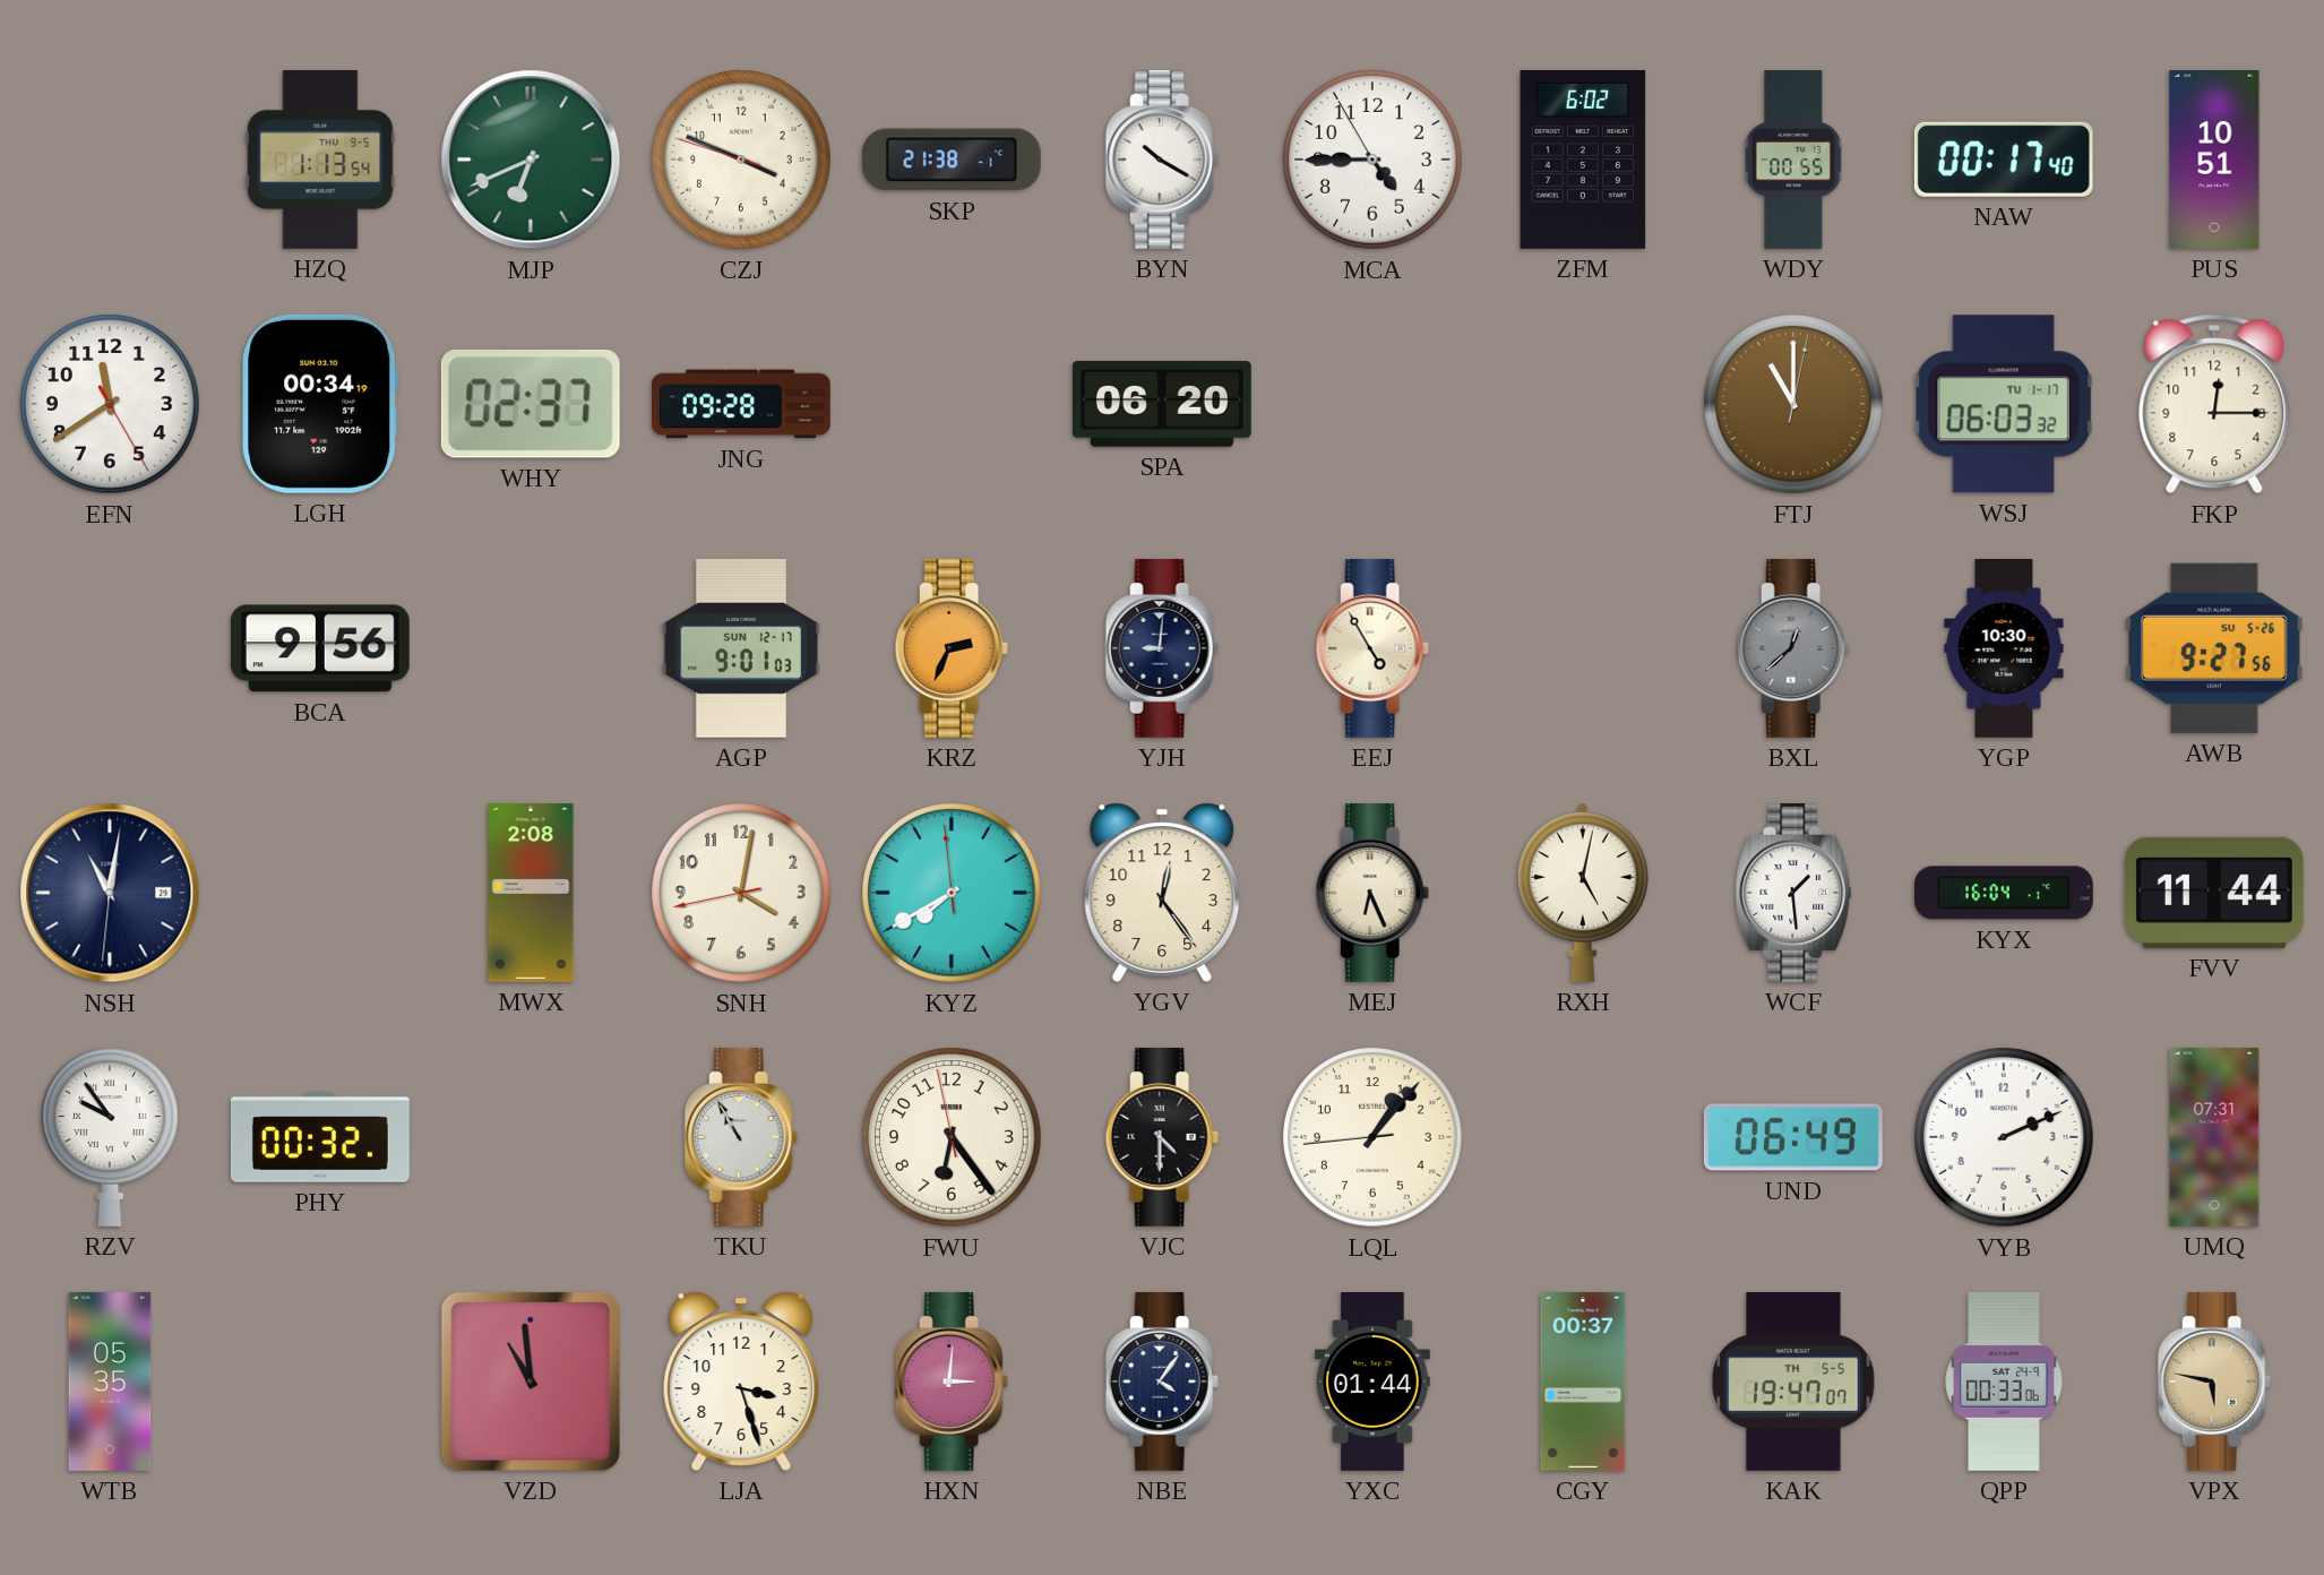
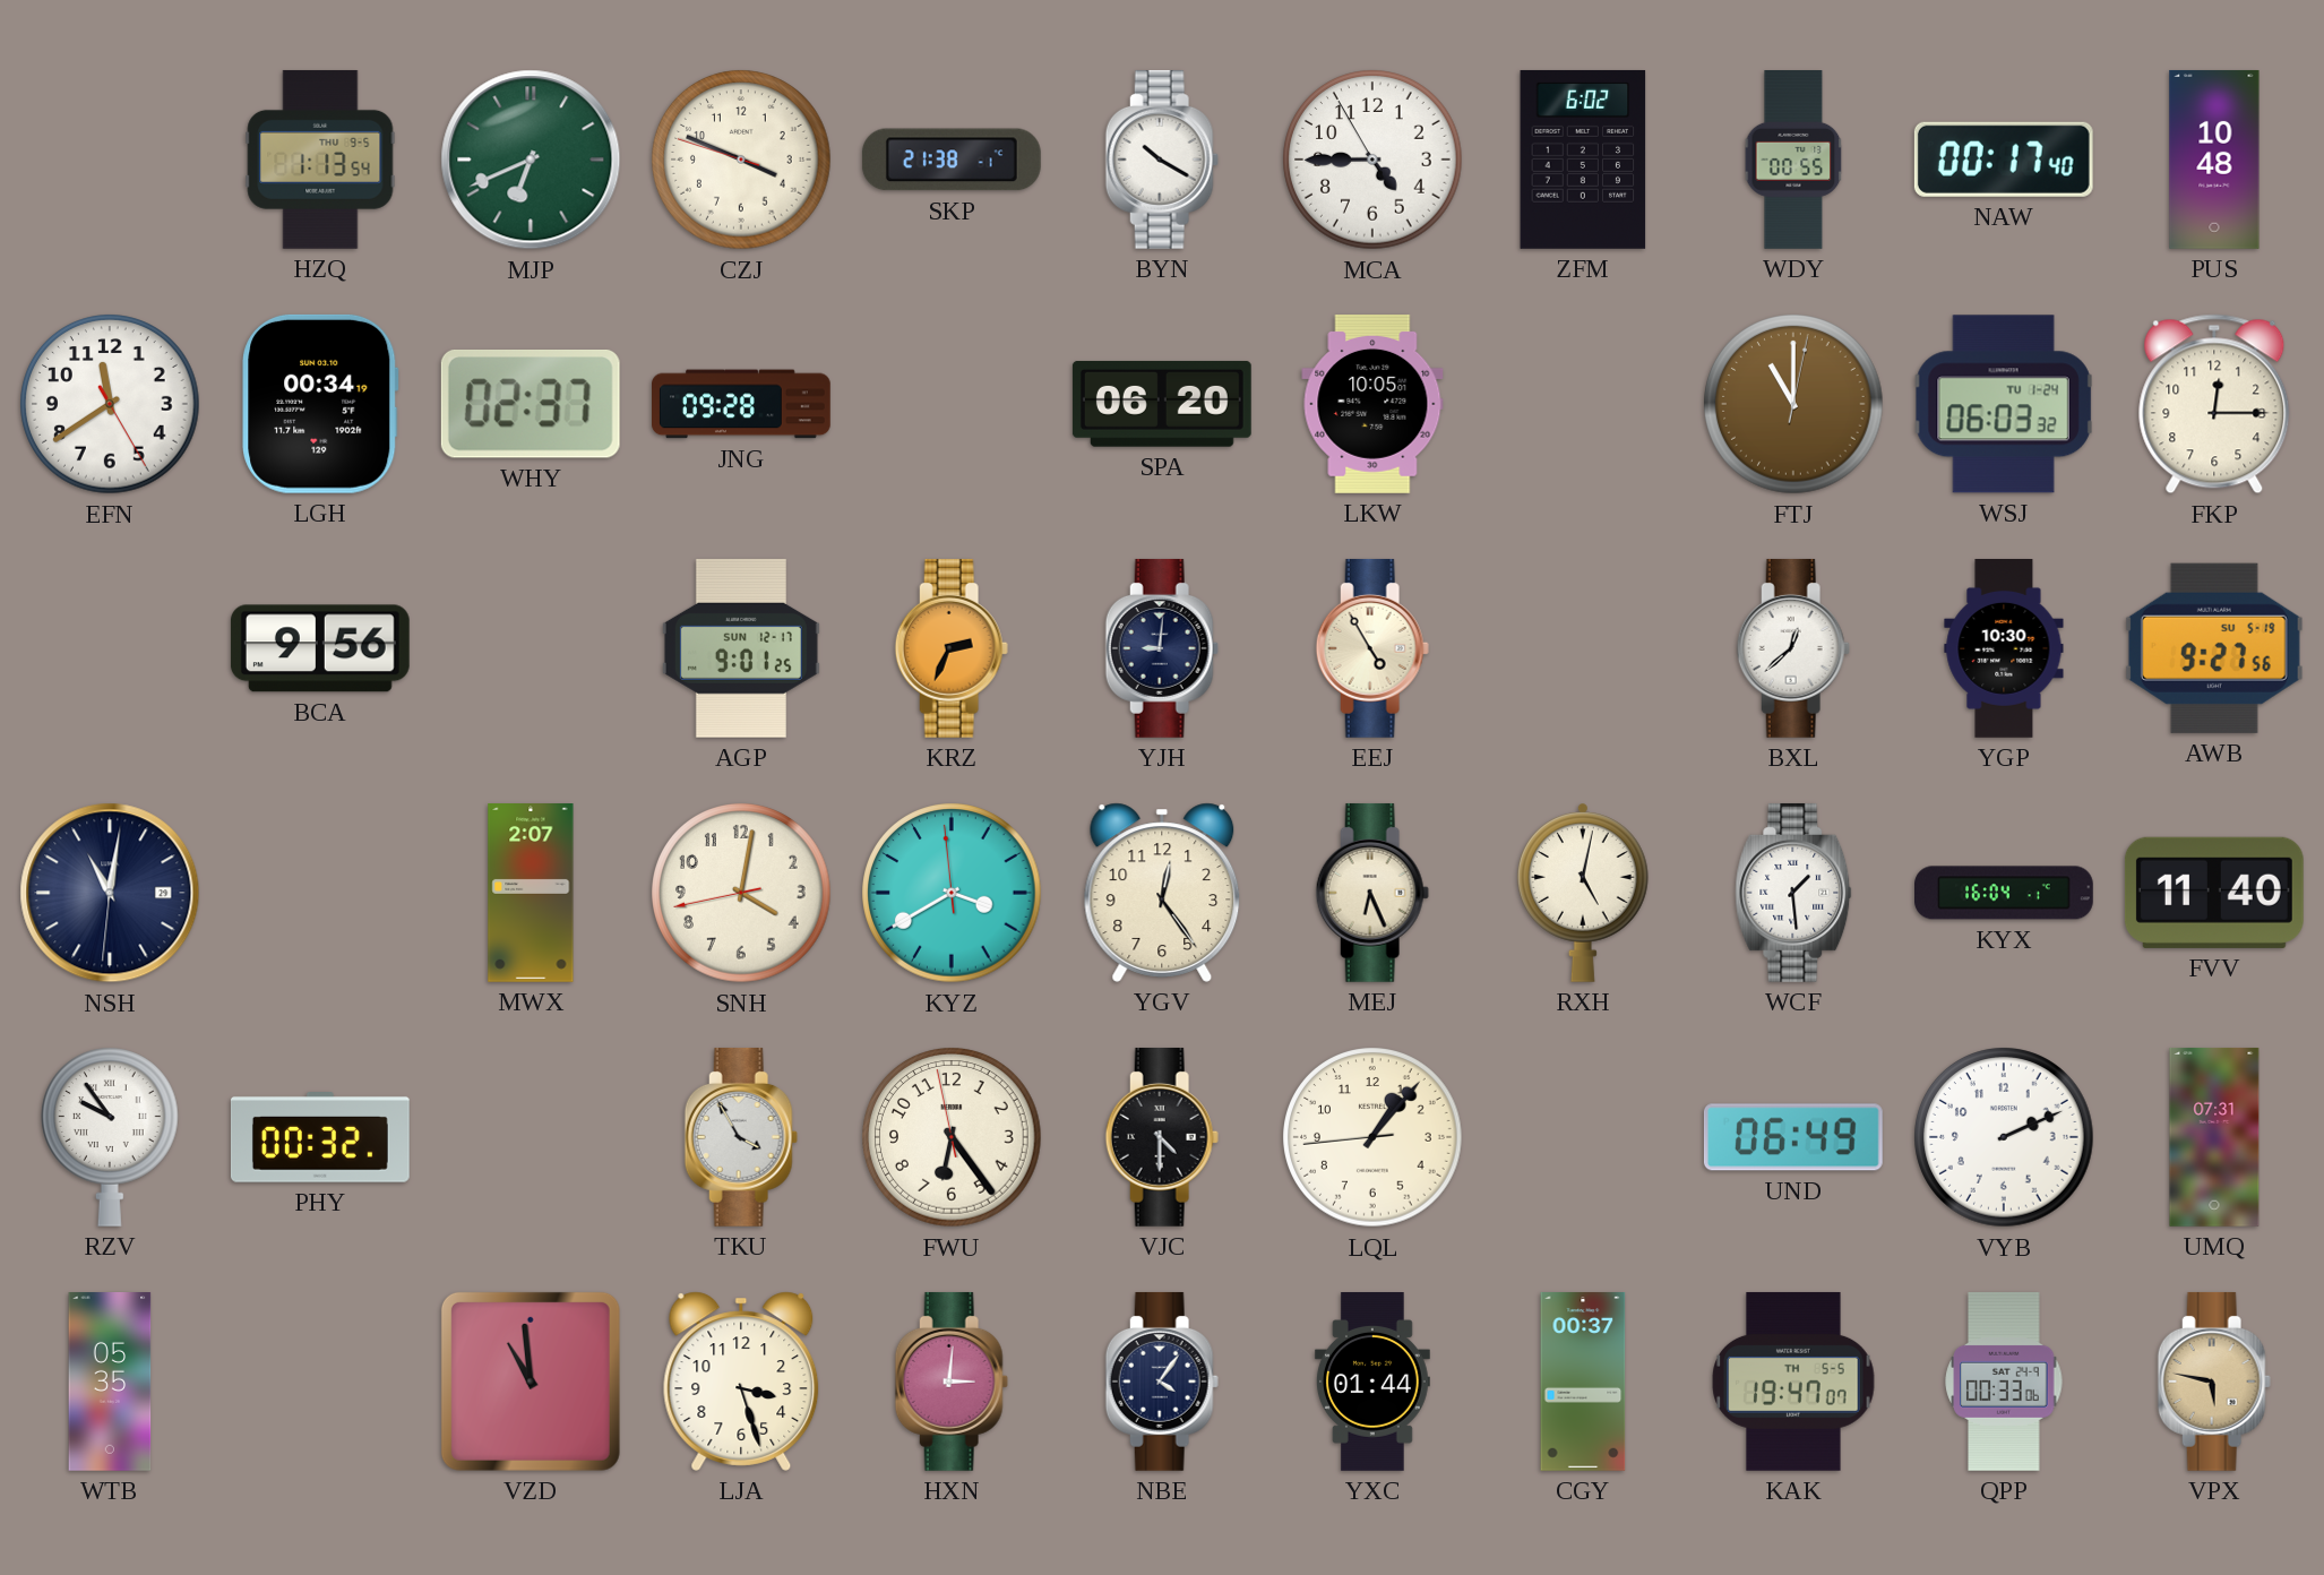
PUS: 10:51 -> 10:48
LKW: none -> 10:05
WSJ date: TU 1-17 -> TU 1-24
AGP: 9:01:03 -> 9:01:25
BXL dial: grey -> white
AWB date: SU 5-26 -> SU 5-19
MWX: 2:08 -> 2:07
KYZ: 7:39 -> 3:39
FVV: 11:44 -> 11:40
TKU: 10:55 -> 3:55
